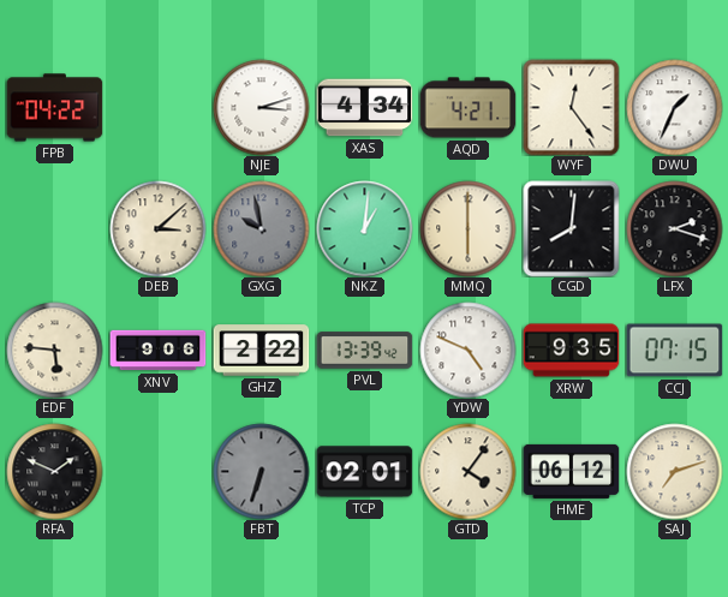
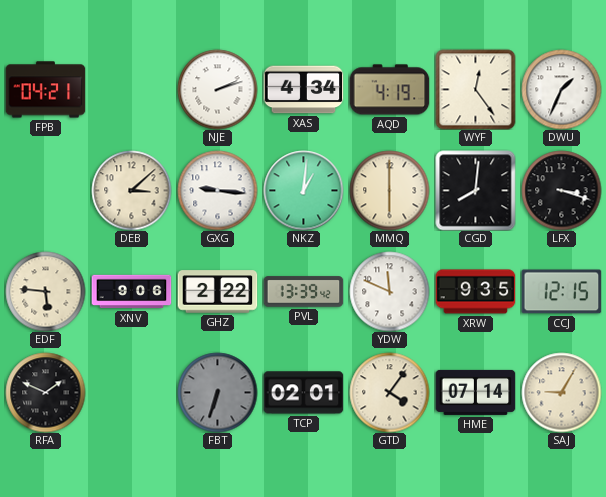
FPB: 04:22 -> 04:21
NJE: 3:12 -> 2:12
AQD: 4:21 -> 4:19
GXG: 9:58 -> 9:16
GXG dial: grey -> white
LFX: 2:18 -> 3:18
YDW: 4:49 -> 11:49
CCJ: 07:15 -> 12:15
HME: 06:12 -> 07:14
SAJ: 7:12 -> 9:05
